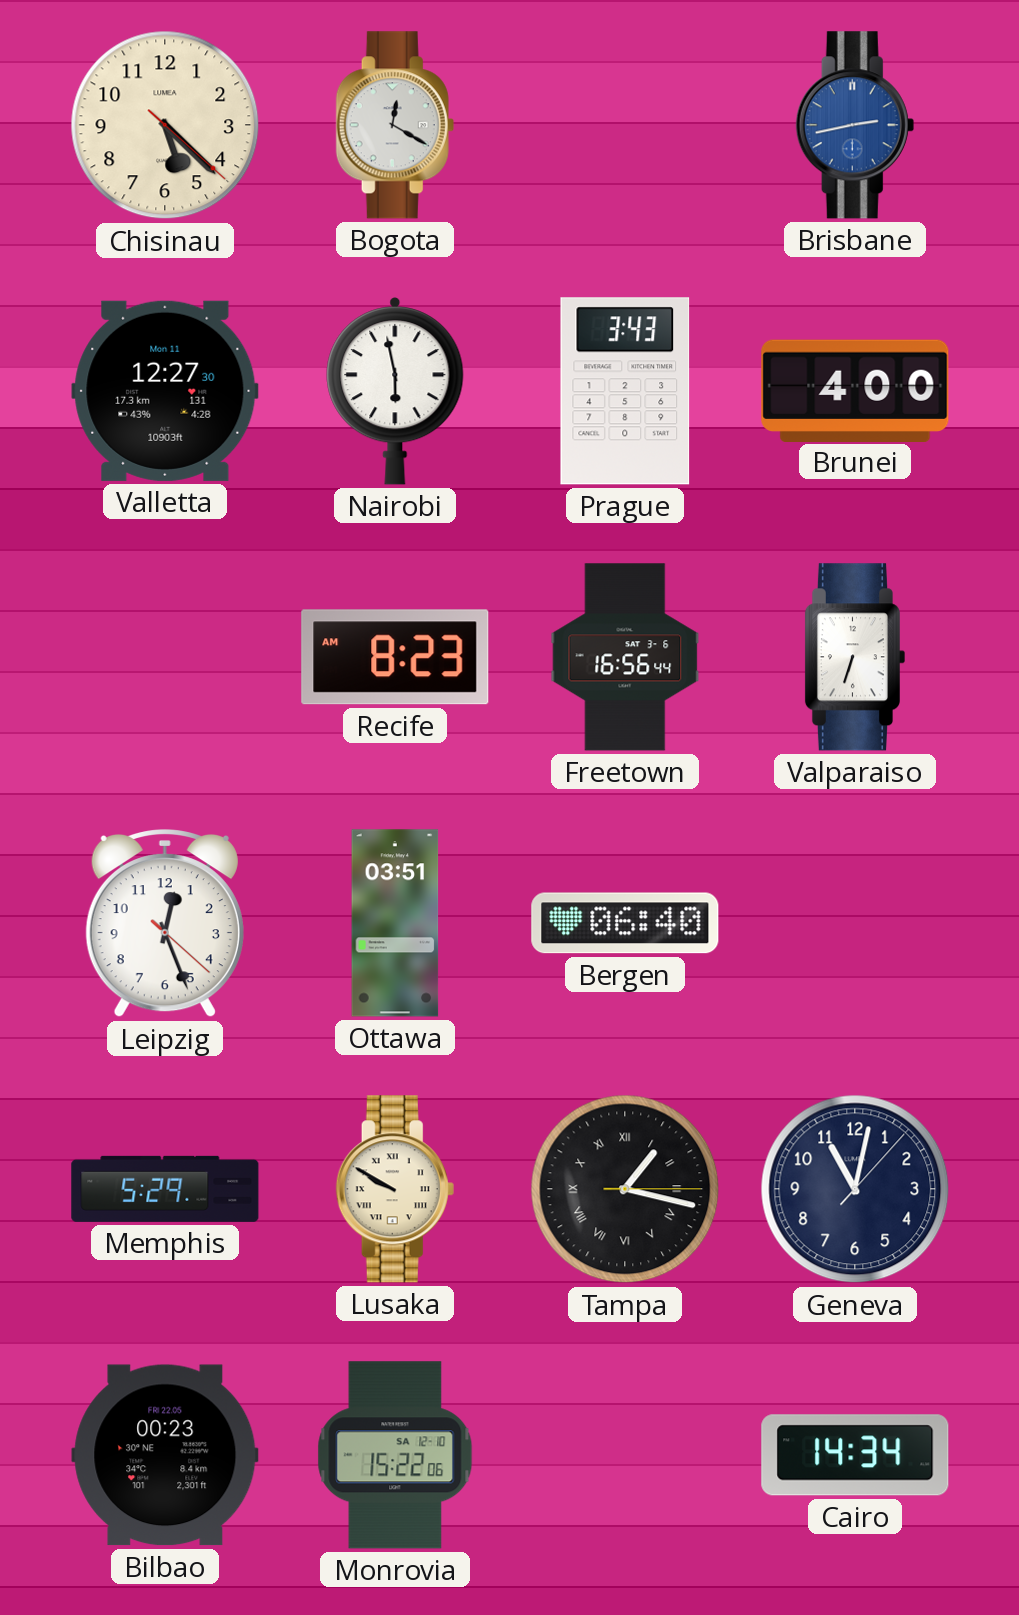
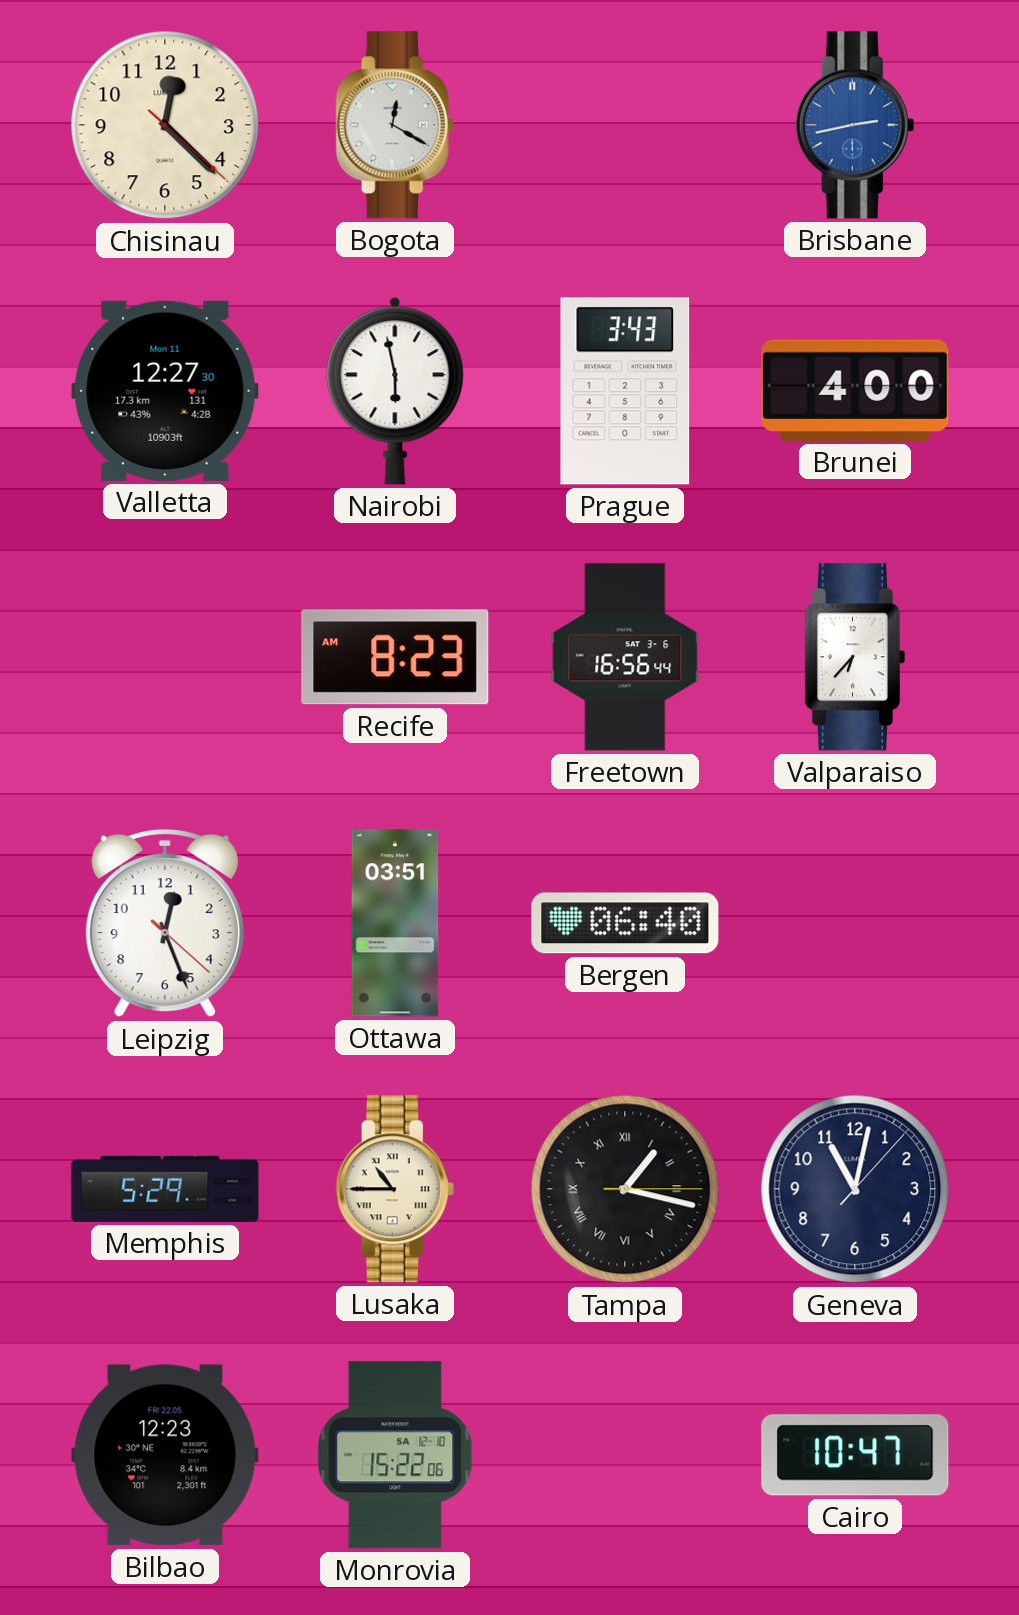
Chisinau: 5:22 -> 12:22
Valparaiso: 6:33 -> 6:37
Lusaka: 9:50 -> 10:45
Bilbao: 00:23 -> 12:23
Cairo: 14:34 -> 10:47
